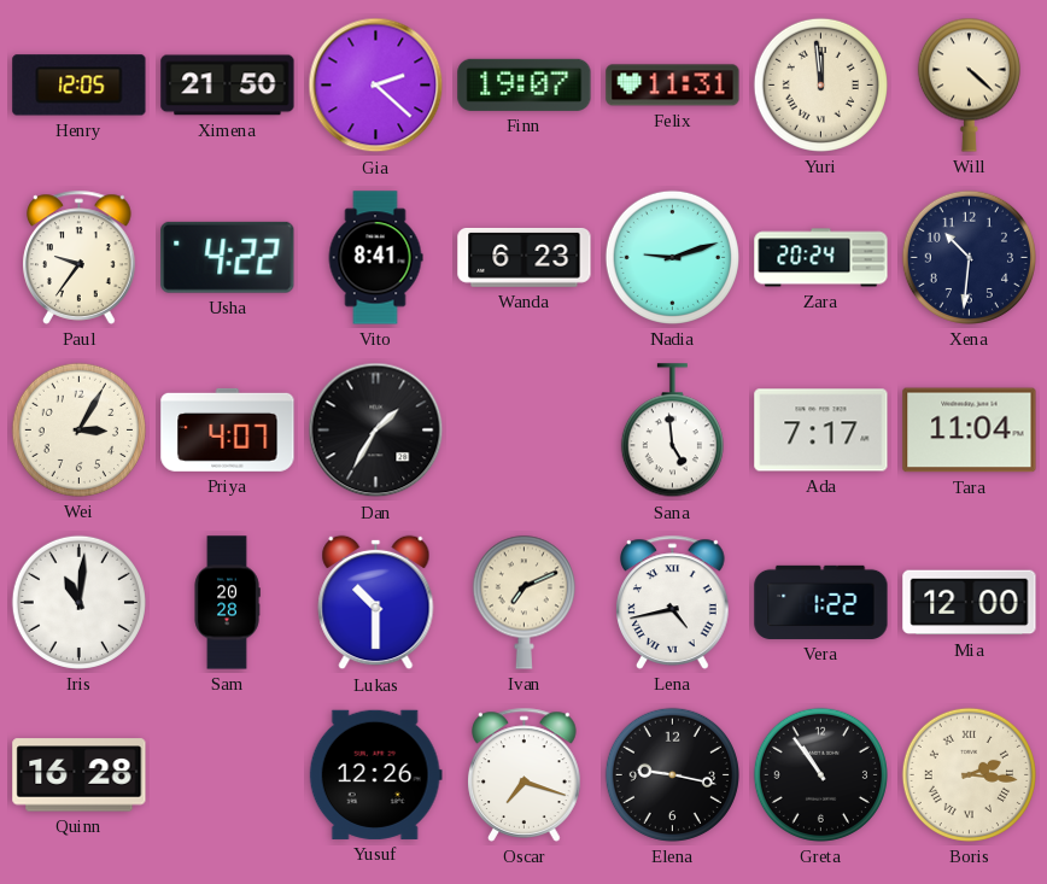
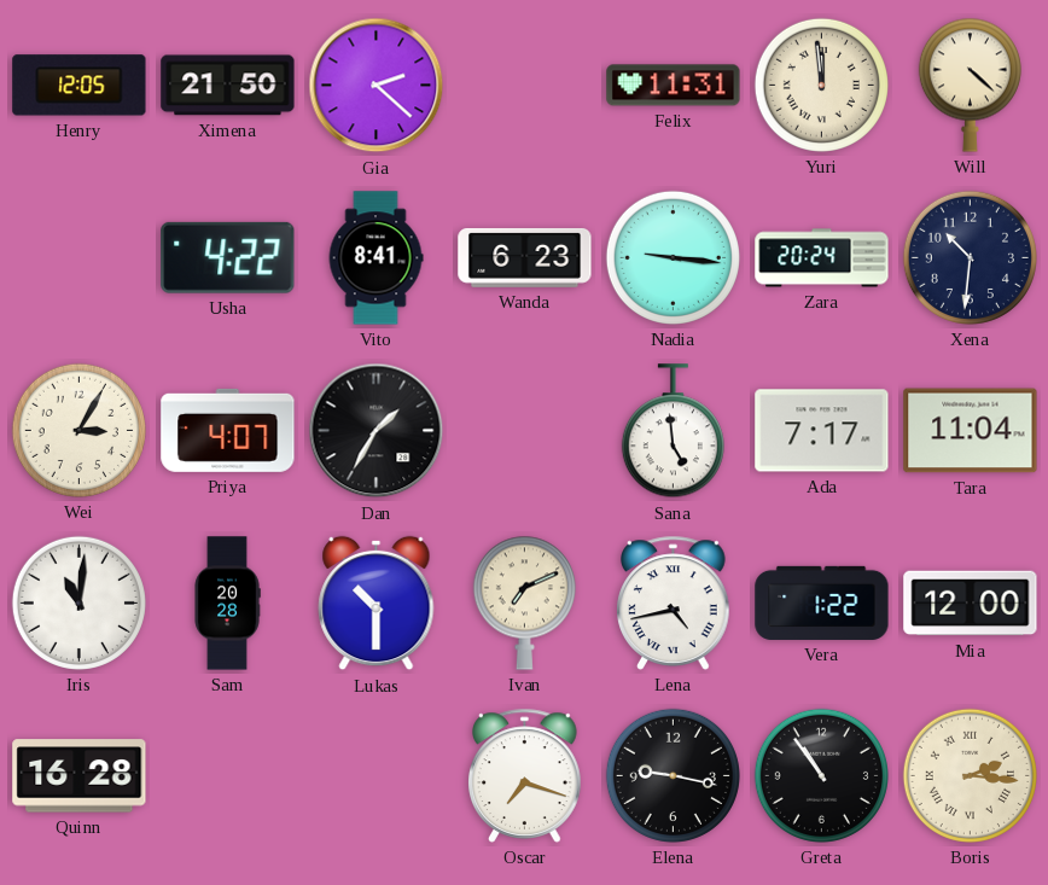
Finn: 19:07 -> none
Paul: 9:36 -> none
Nadia: 9:12 -> 9:16
Yusuf: 12:26 -> none
